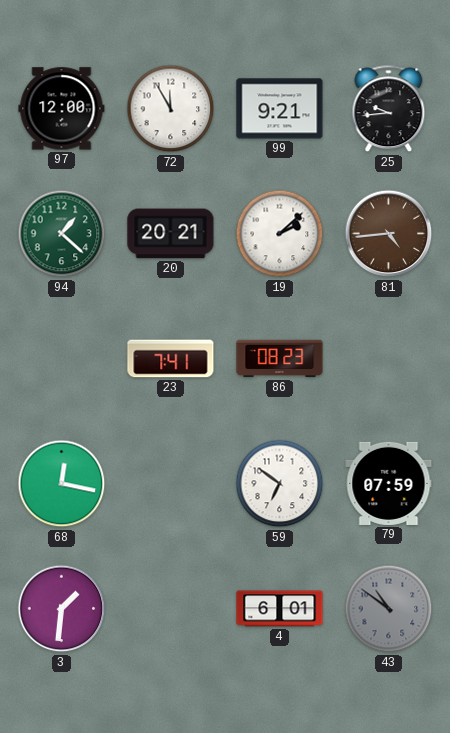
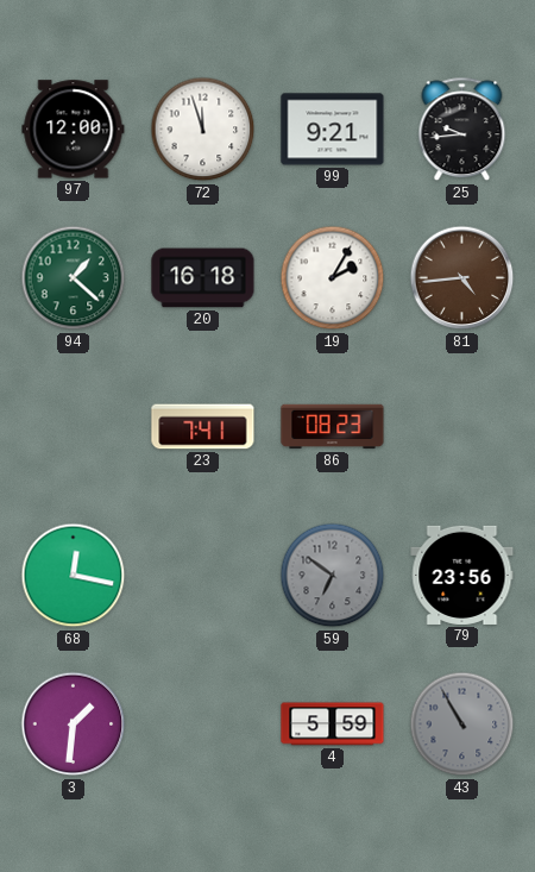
72: 11:55 -> 11:57
20: 20:21 -> 16:18
19: 2:08 -> 2:05
59 dial: white -> grey
79: 07:59 -> 23:56
4: 6:01 -> 5:59
43: 10:51 -> 10:55
